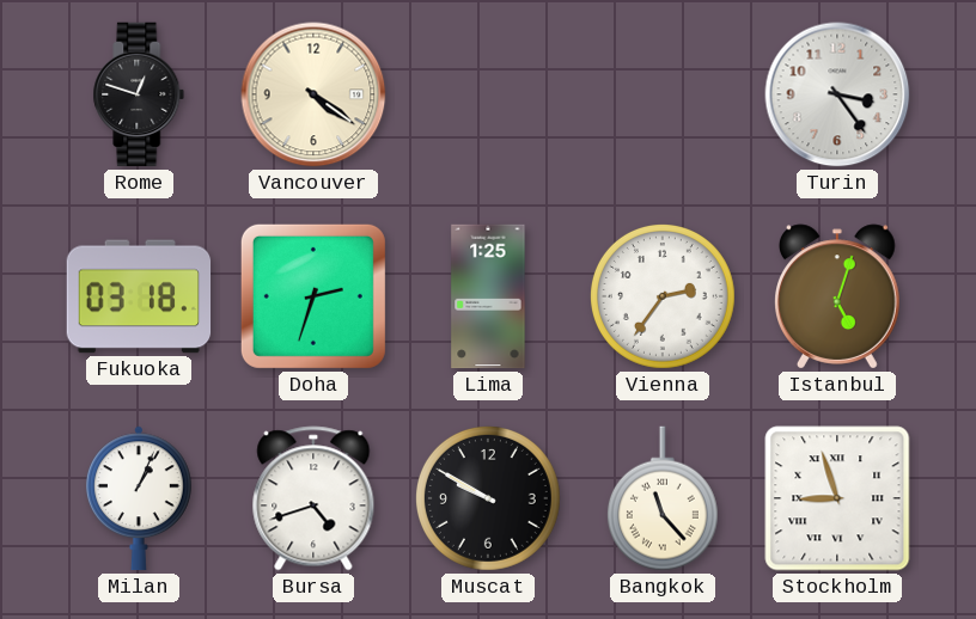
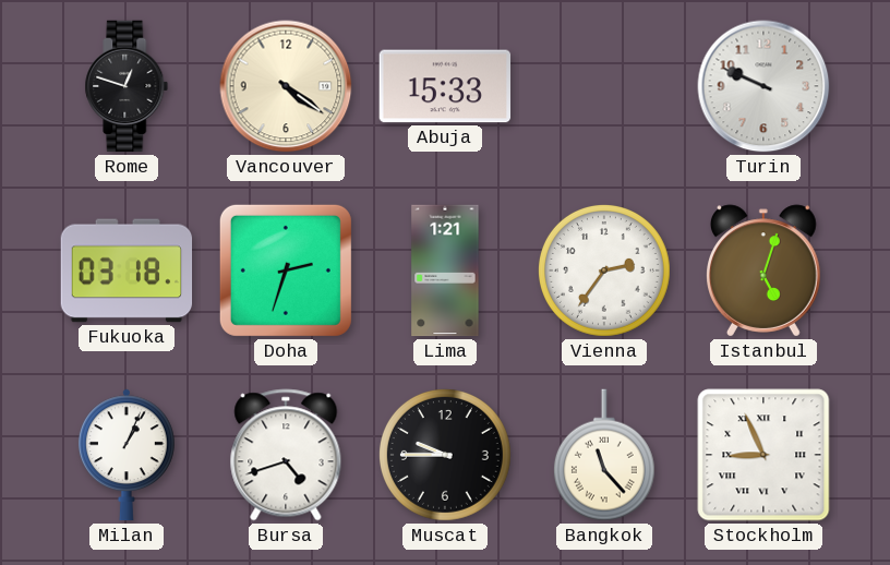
Abuja: none -> 15:33
Turin: 3:24 -> 9:49
Lima: 1:25 -> 1:21
Muscat: 9:50 -> 9:45
Stockholm: 8:57 -> 8:56
